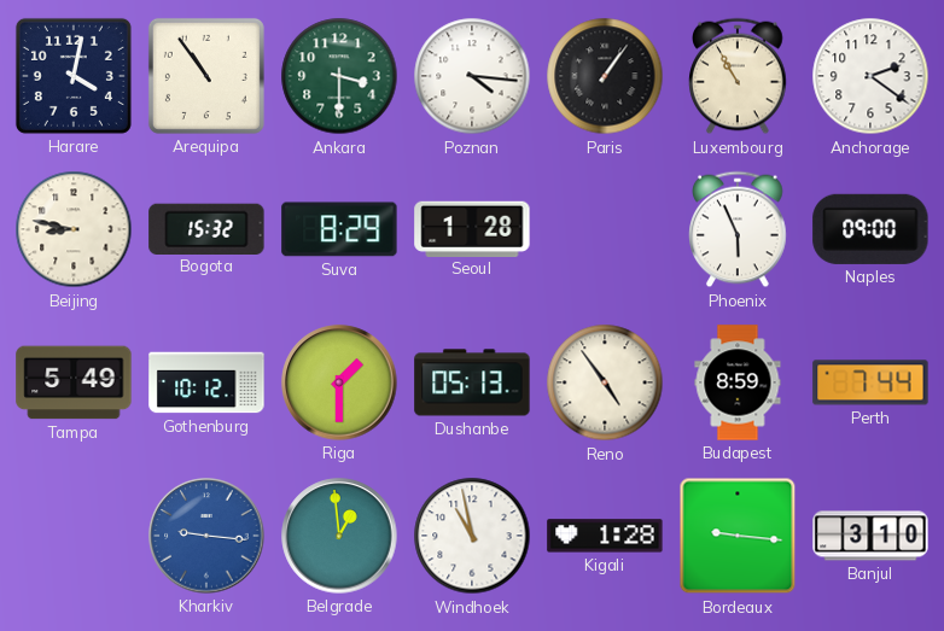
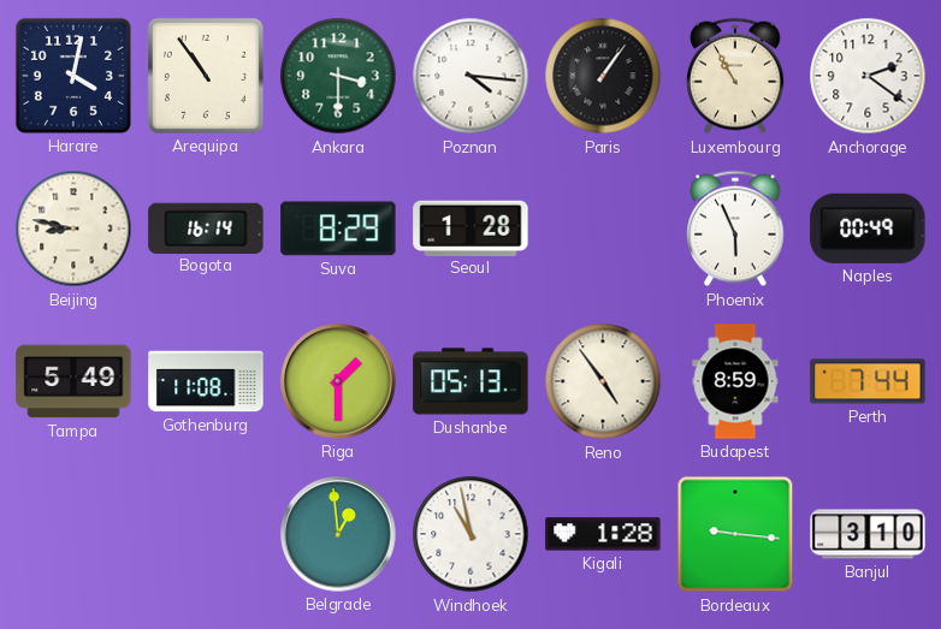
Bogota: 15:32 -> 16:14
Naples: 09:00 -> 00:49
Gothenburg: 10:12 -> 11:08
Kharkiv: 9:16 -> none
